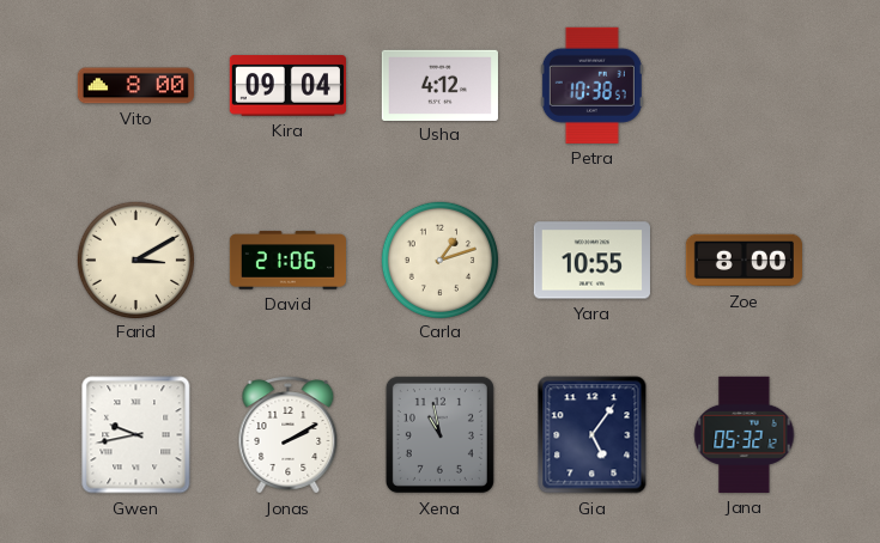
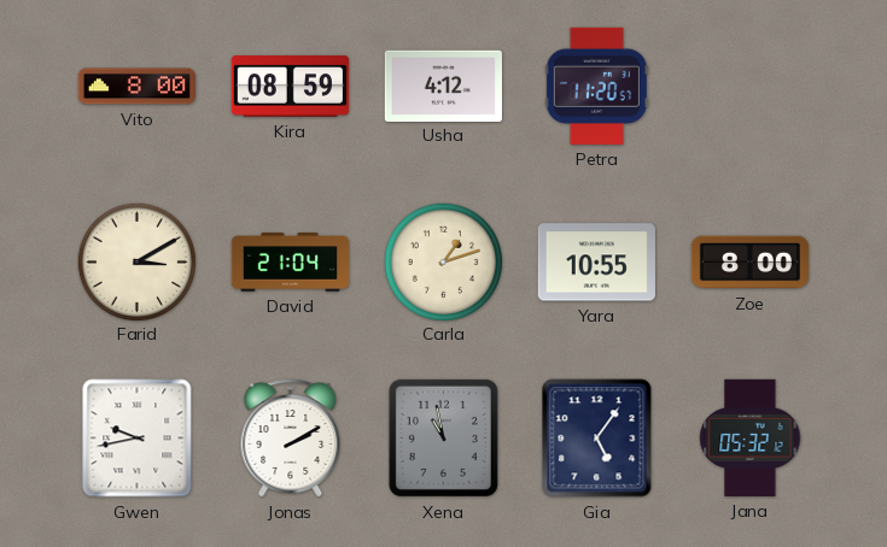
Kira: 09:04 -> 08:59
Petra: 10:38 -> 11:20
David: 21:06 -> 21:04
